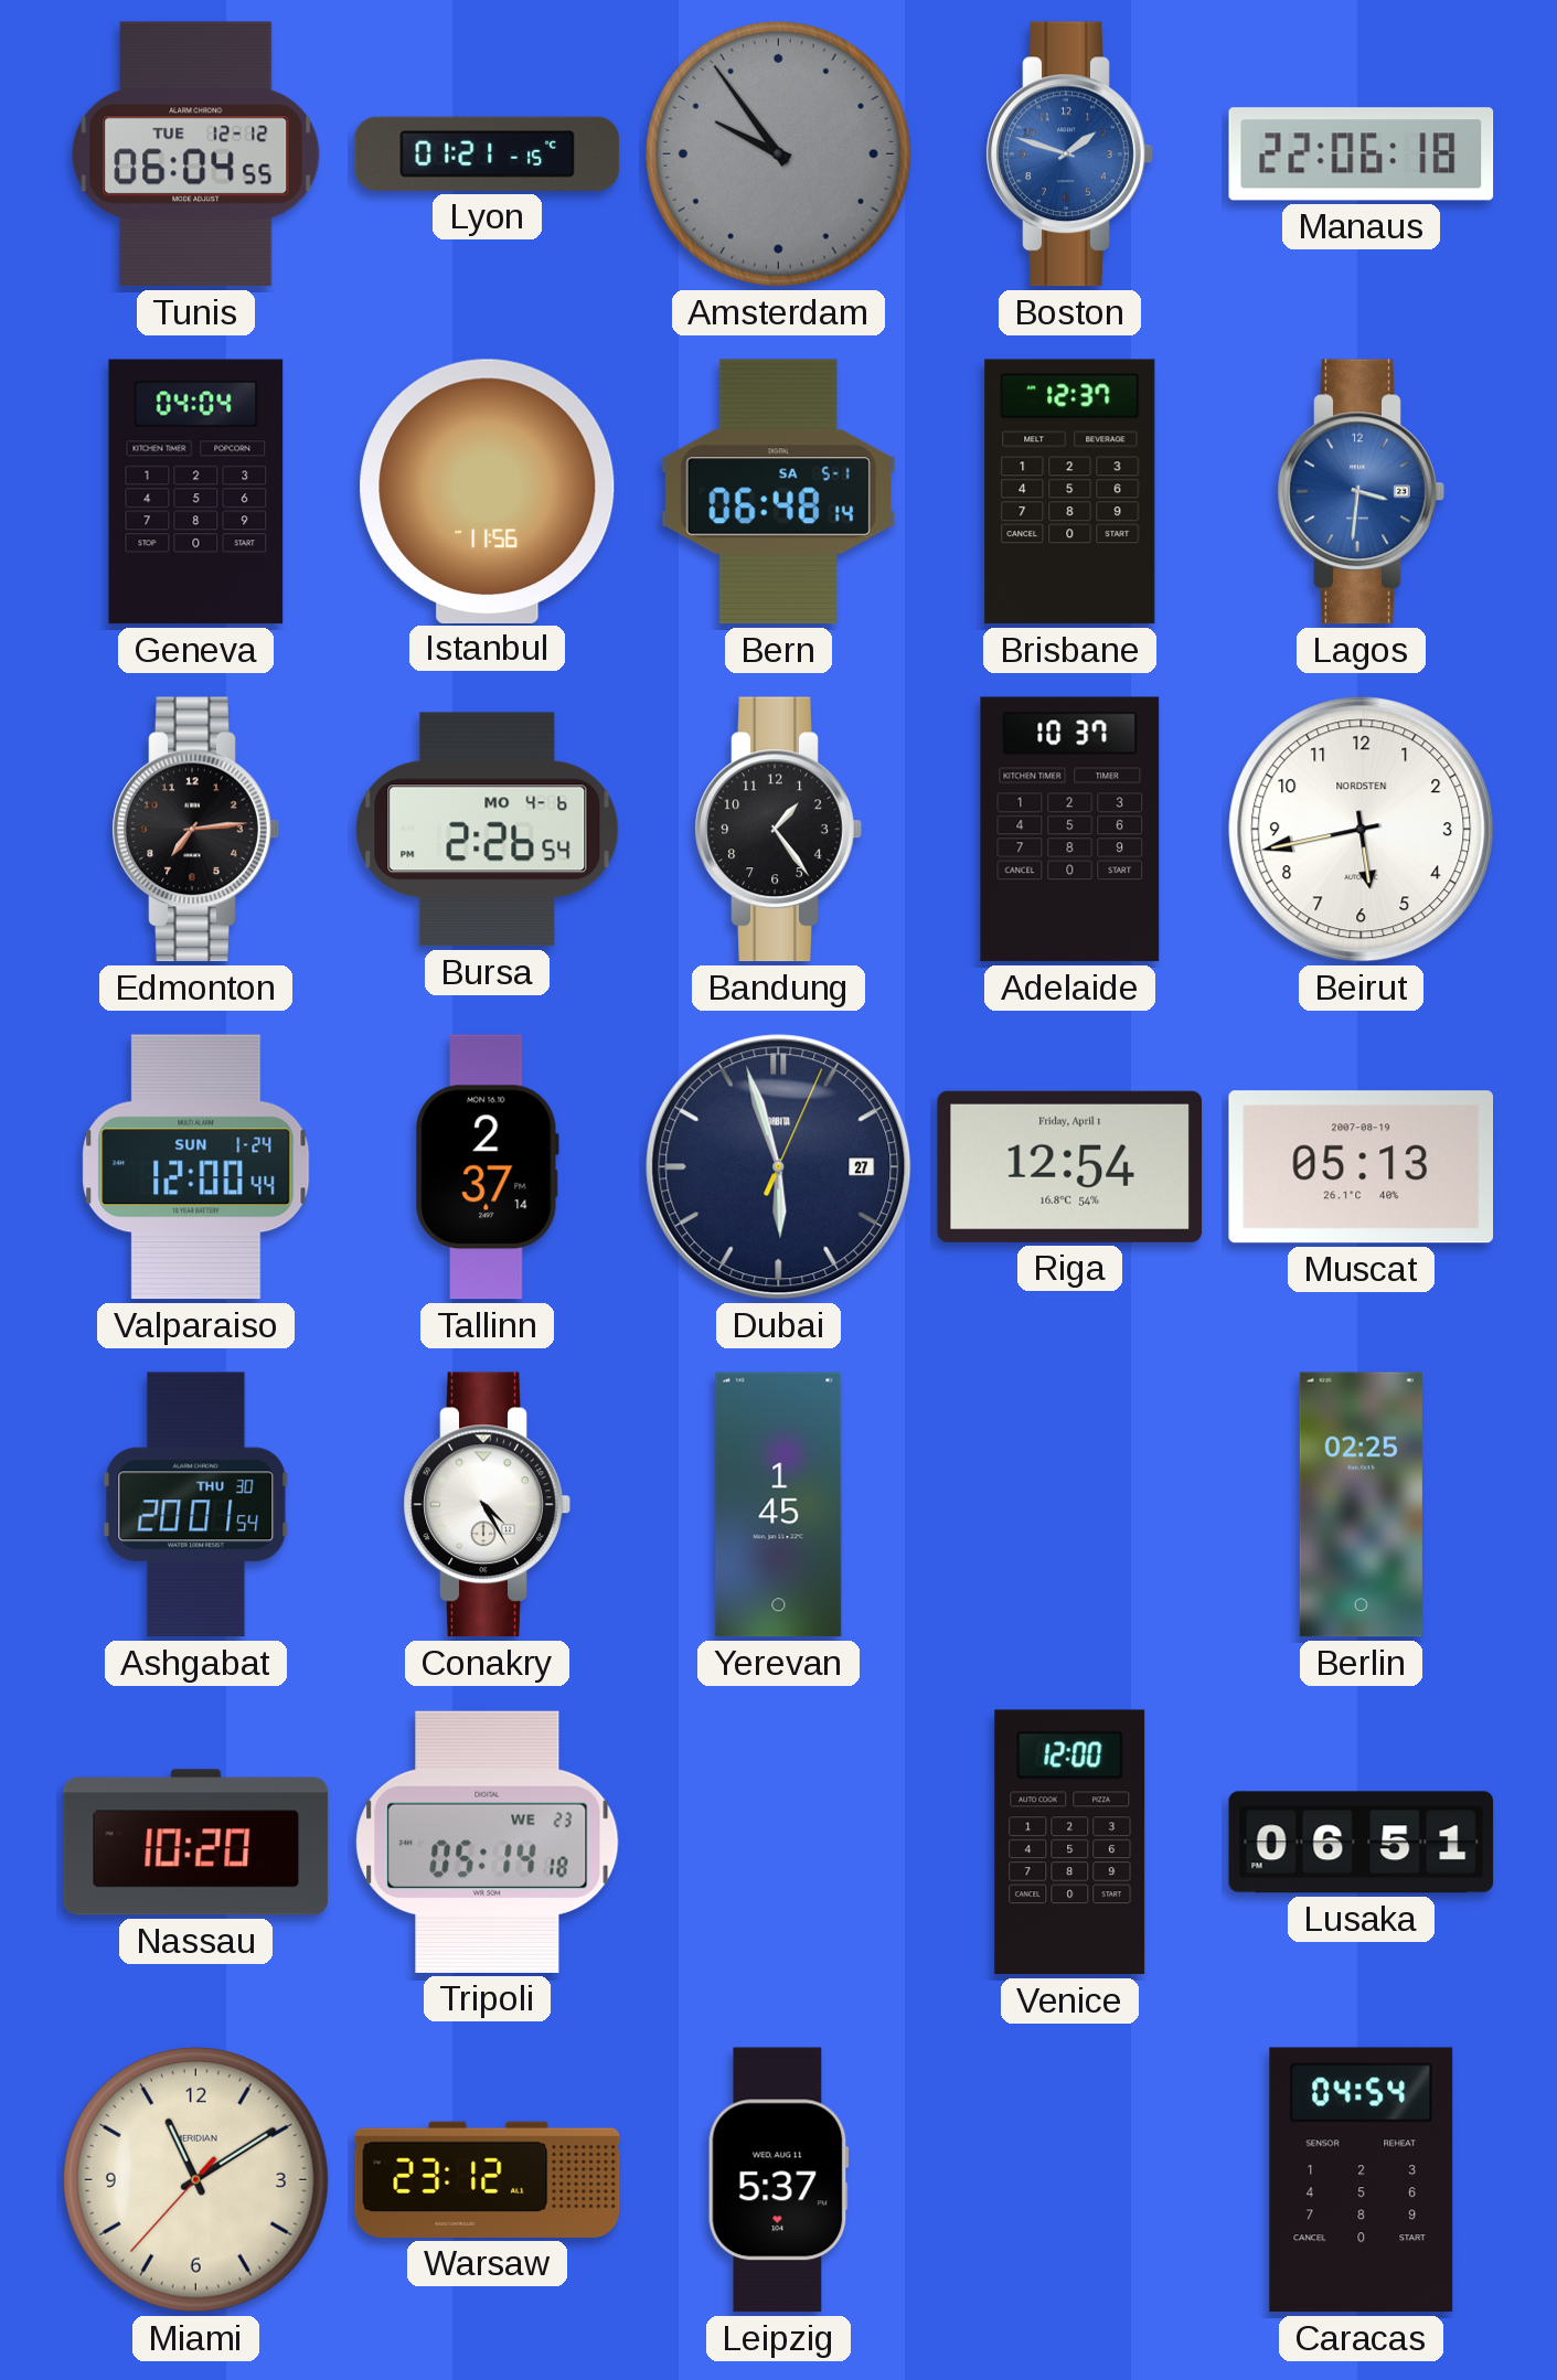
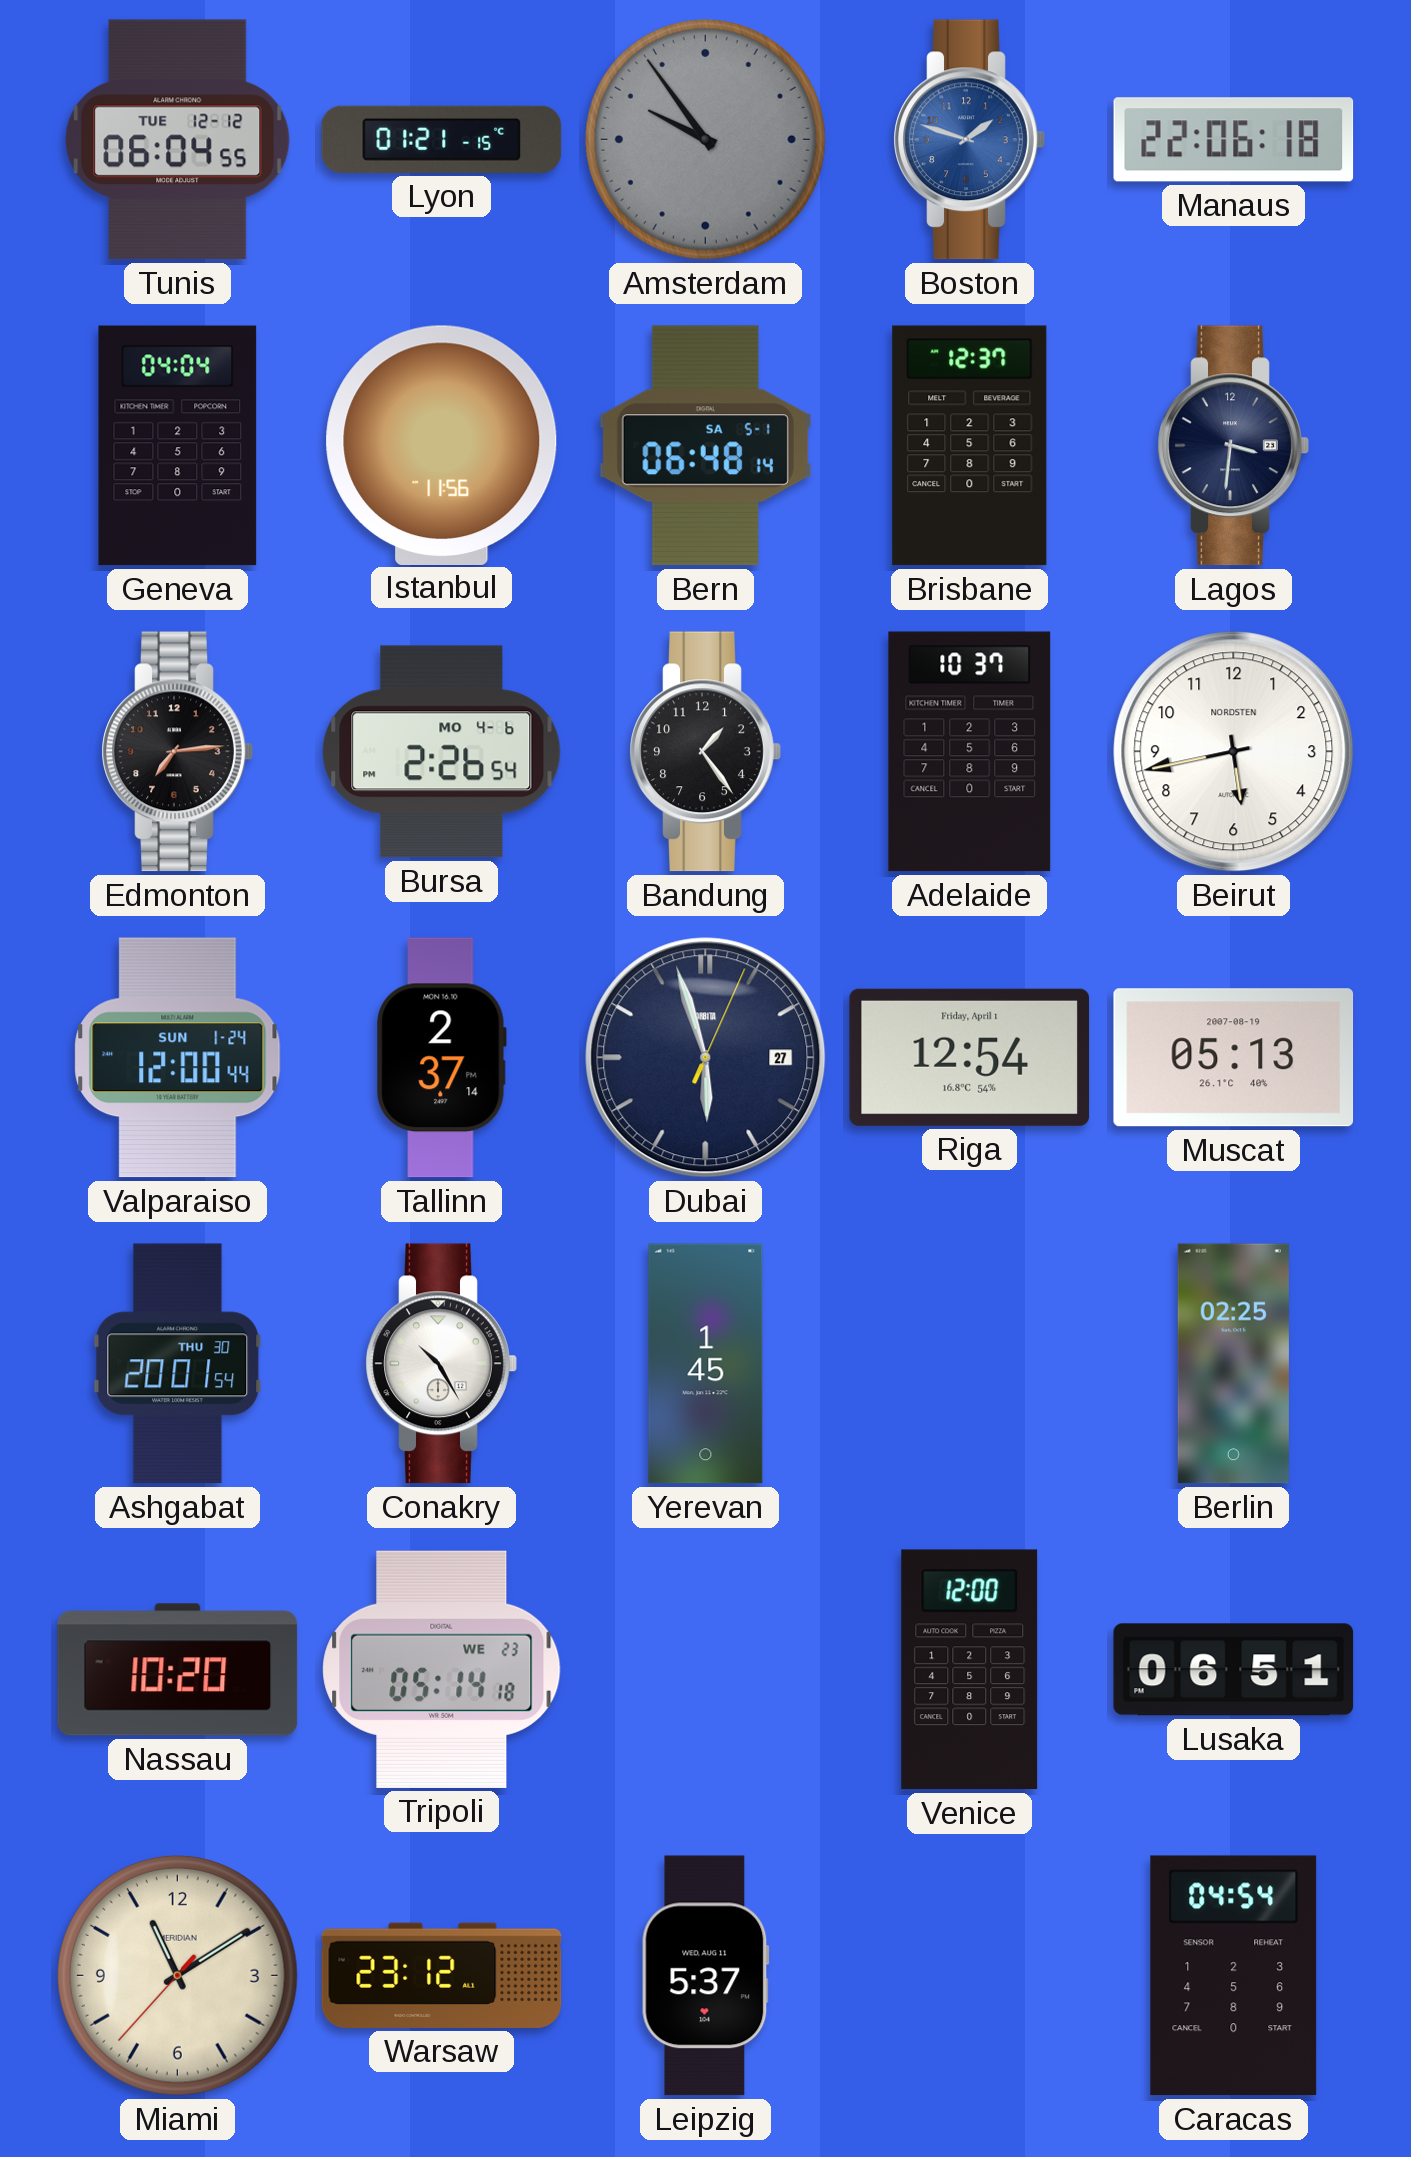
Lagos dial: blue -> navy
Conakry: 4:25 -> 10:25
